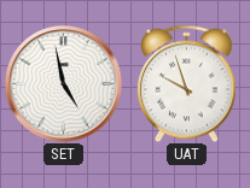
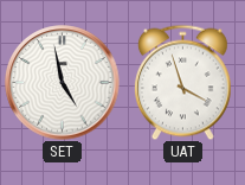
UAT: 9:57 -> 3:57
